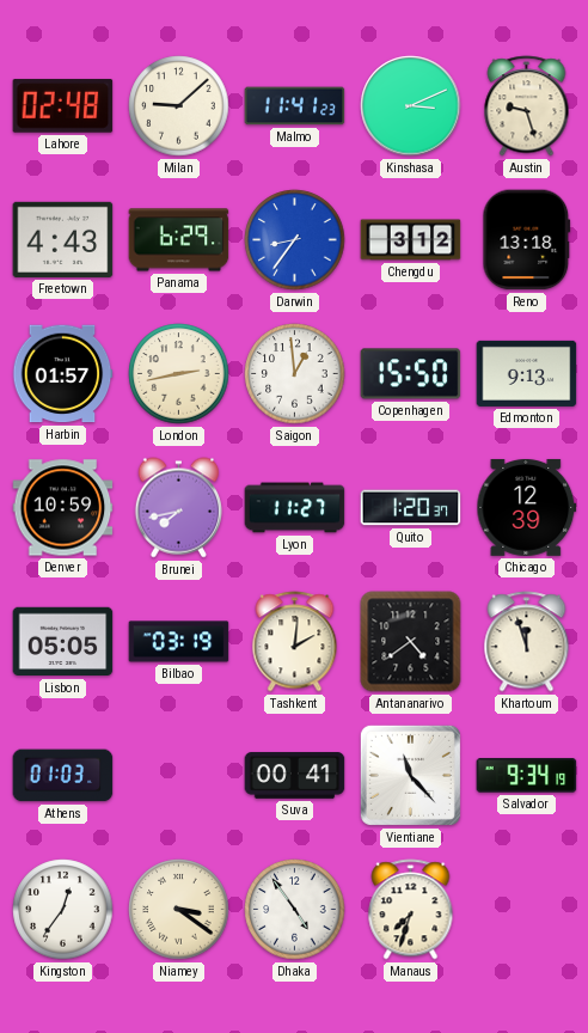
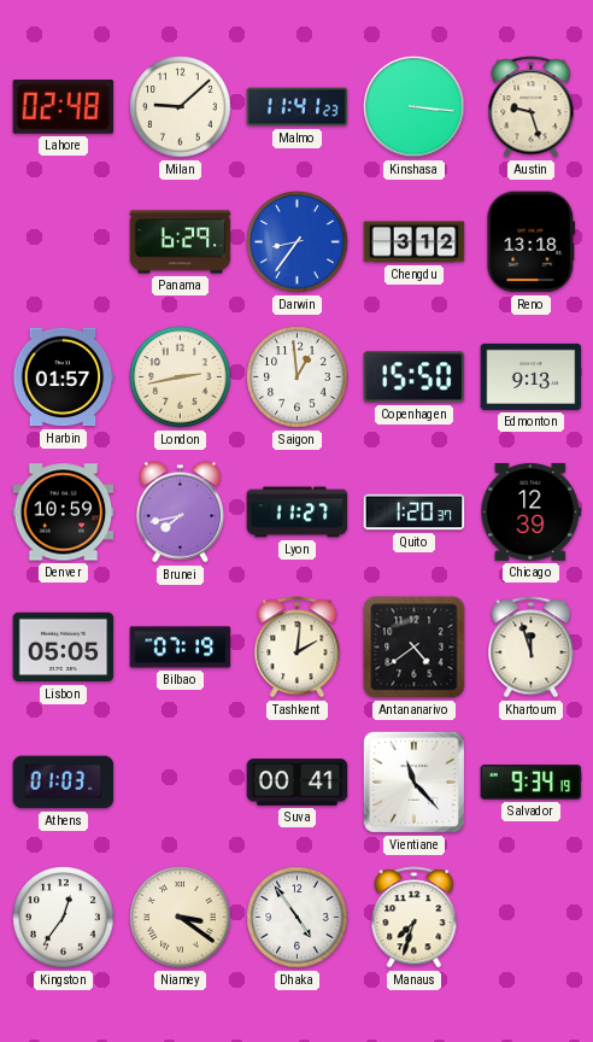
Kinshasa: 3:11 -> 3:16
Freetown: 4:43 -> none
Bilbao: 03:19 -> 07:19
